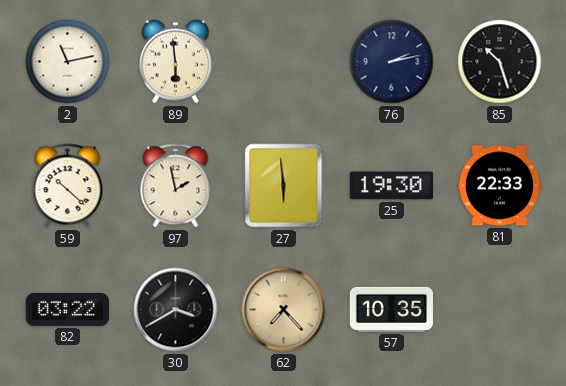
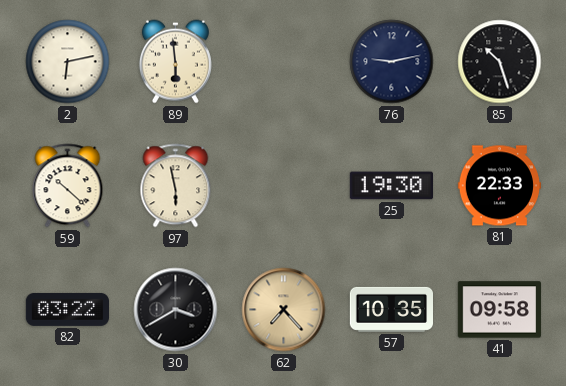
2: 11:13 -> 6:13
76: 2:13 -> 9:13
97: 1:58 -> 5:58
27: 5:59 -> none
41: none -> 09:58
